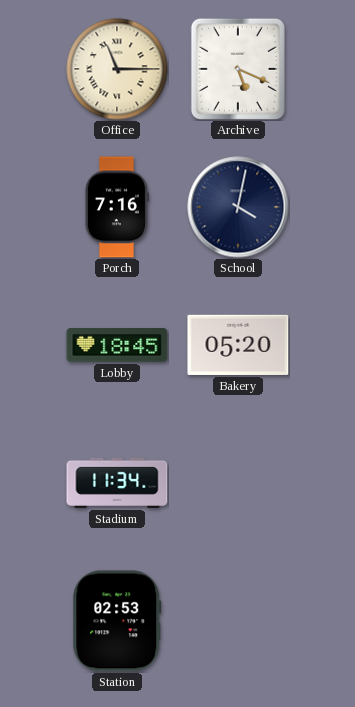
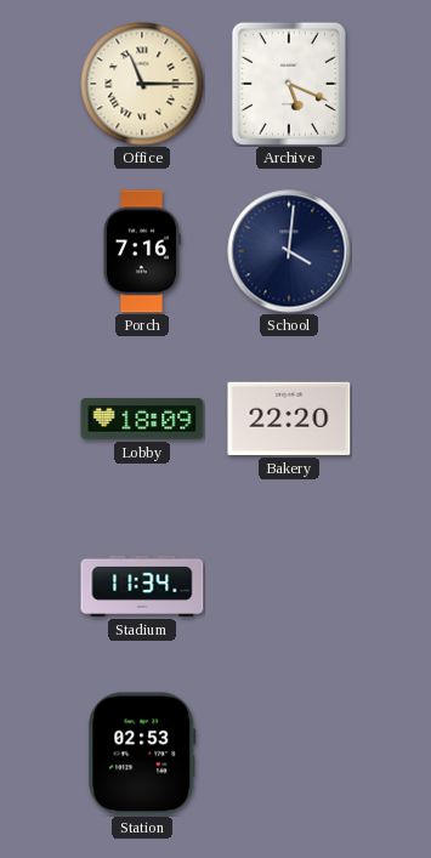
School: 4:02 -> 4:01
Lobby: 18:45 -> 18:09
Bakery: 05:20 -> 22:20
